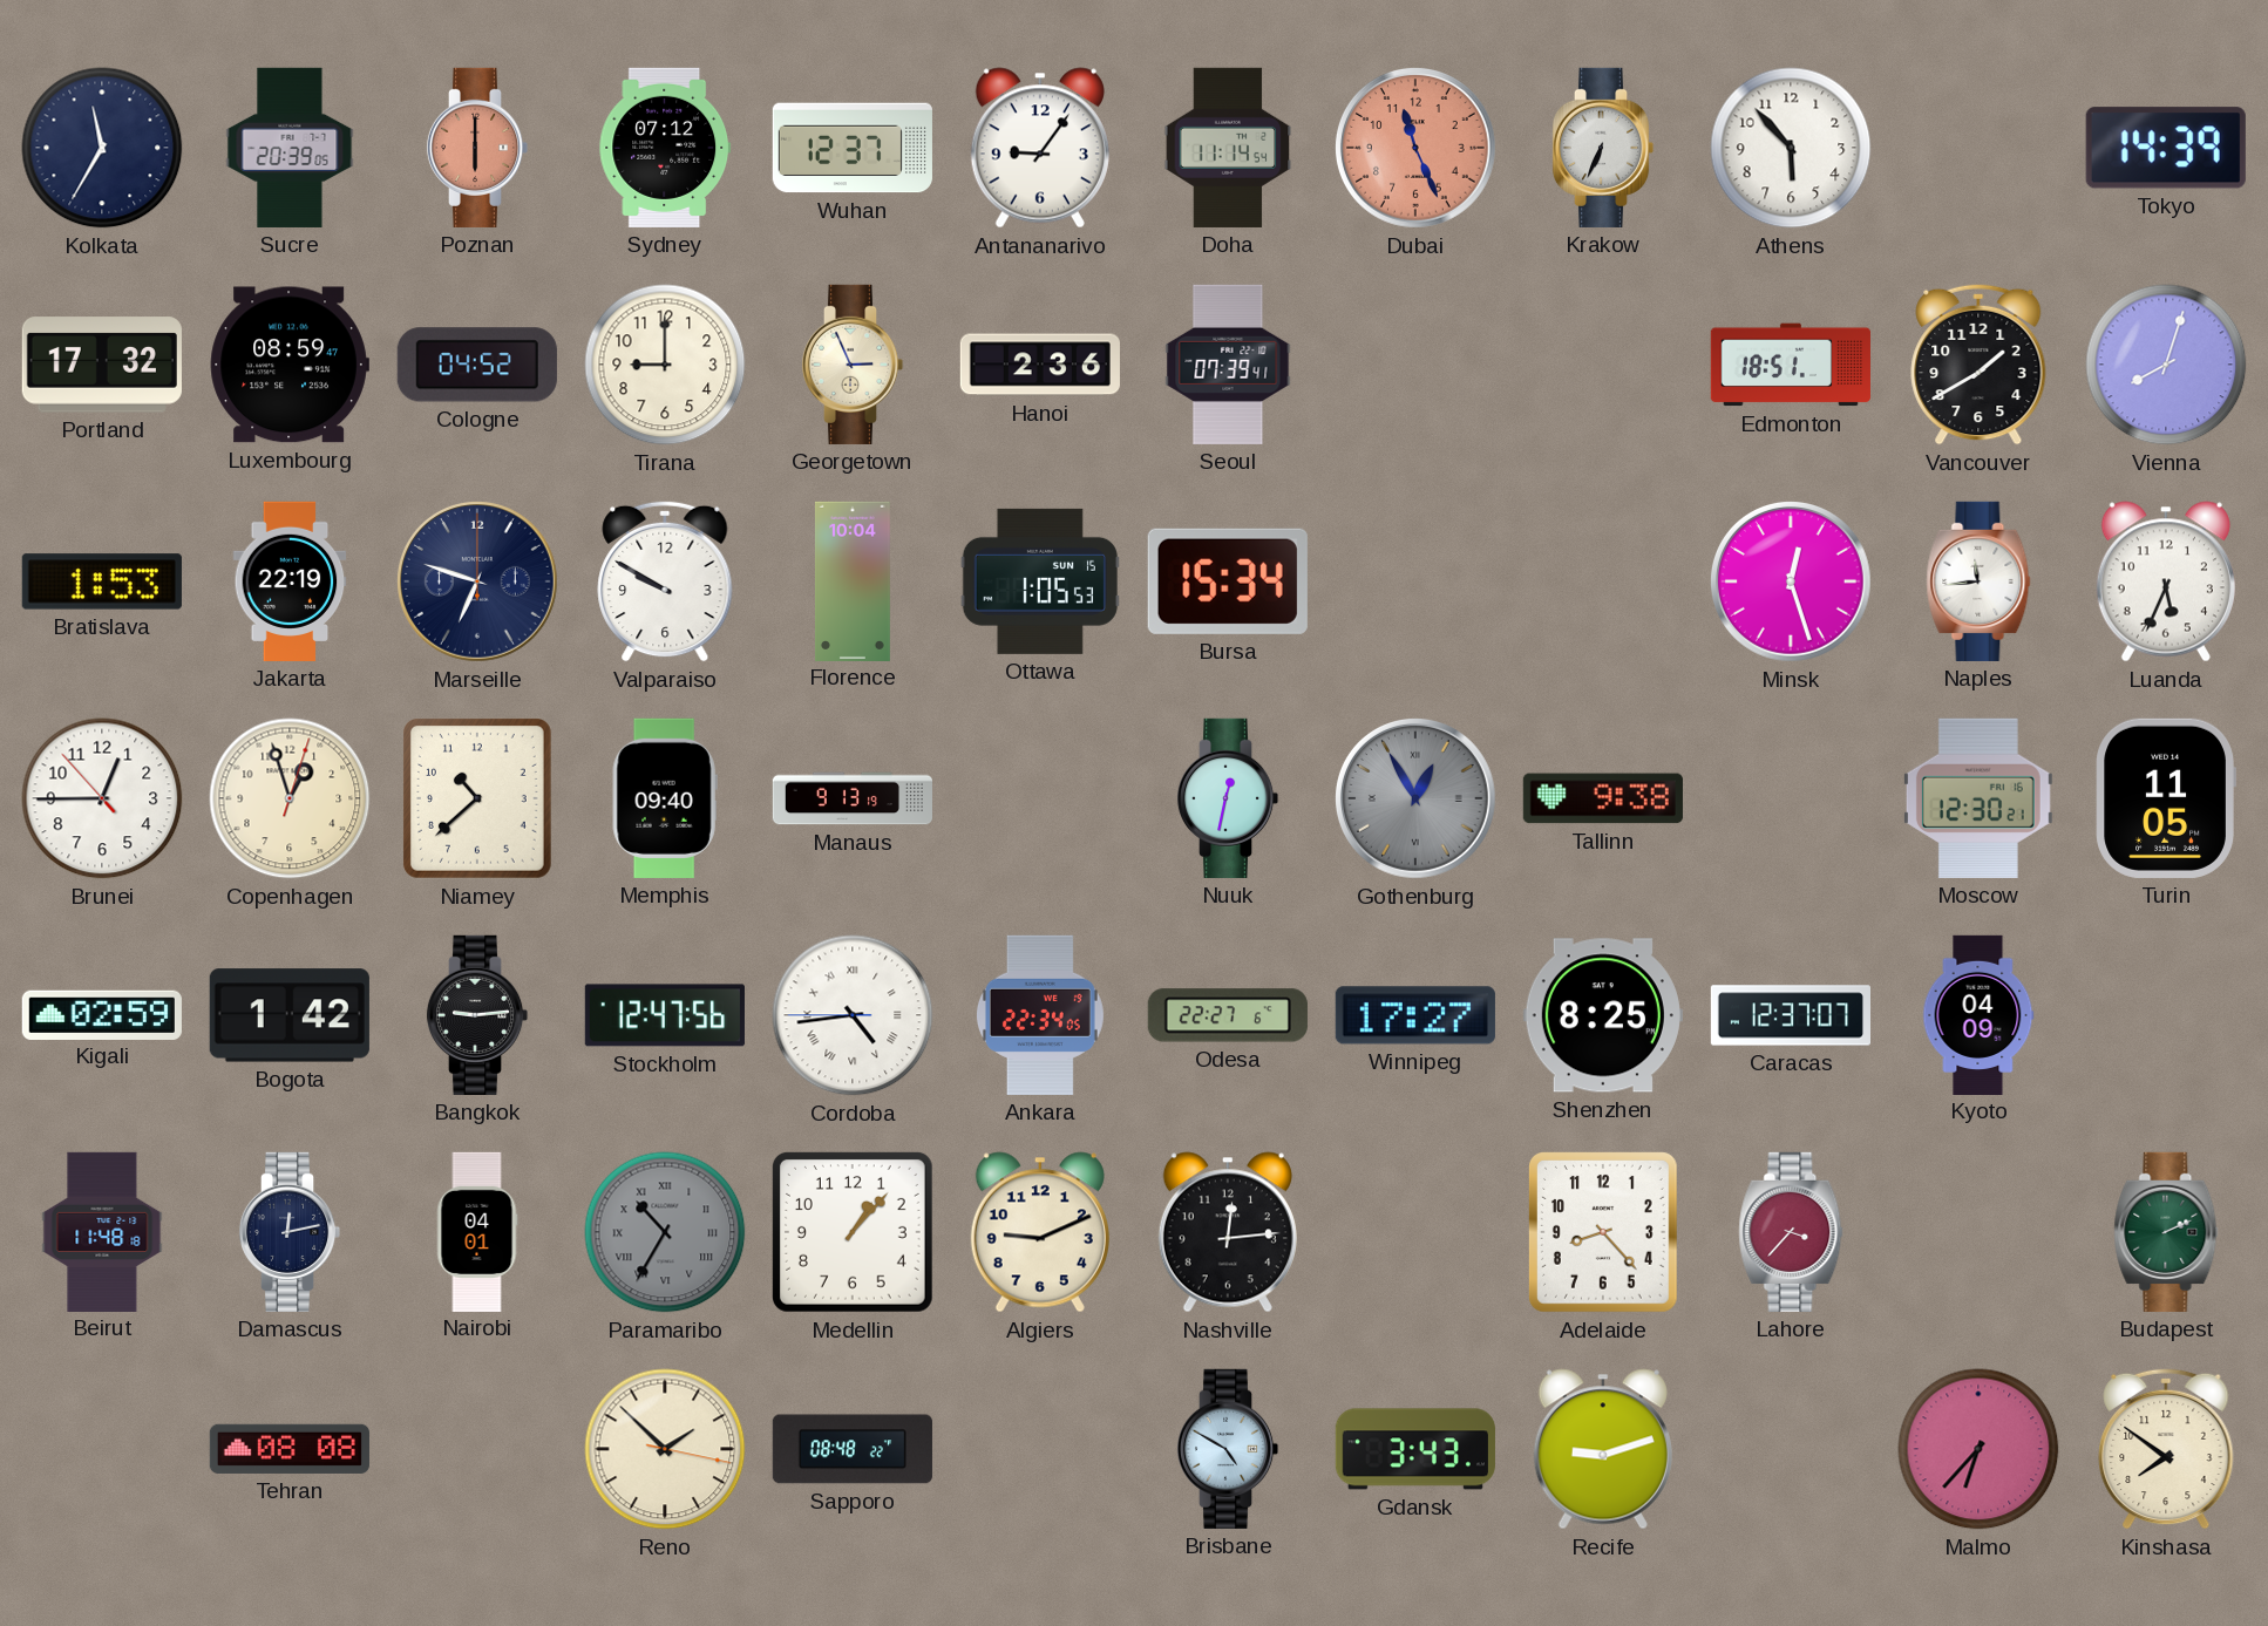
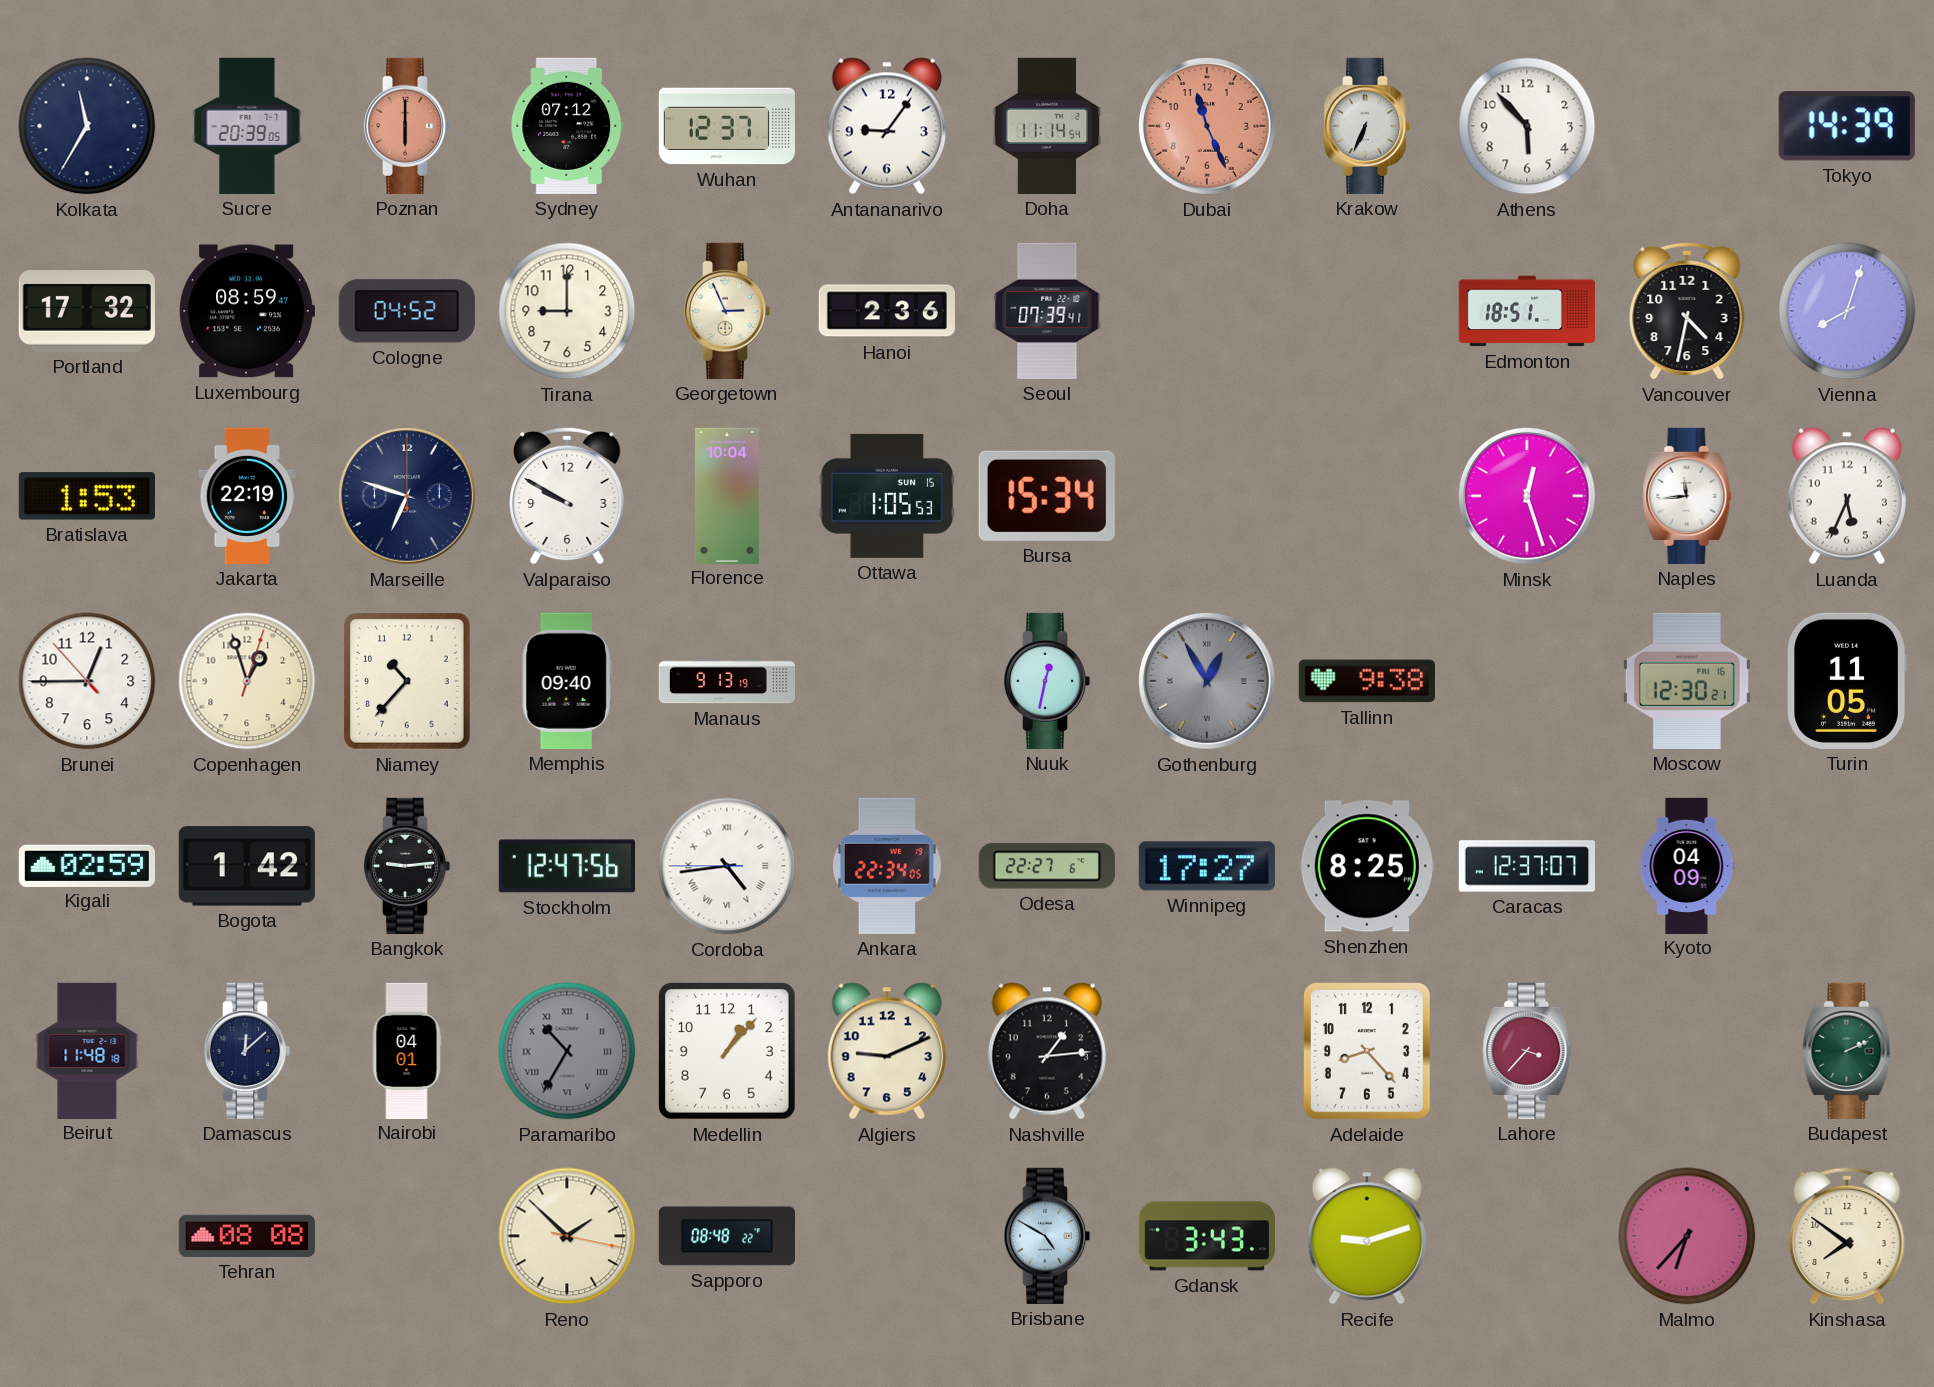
Vancouver: 1:40 -> 4:32
Niamey: 10:38 -> 10:37
Damascus: 12:13 -> 12:08
Nashville: 12:14 -> 1:14
